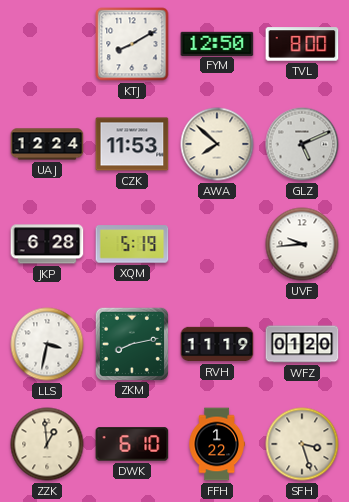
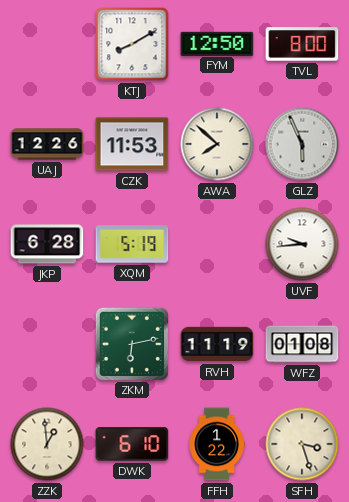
UAJ: 12:24 -> 12:26
GLZ: 5:11 -> 5:56
LLS: 3:32 -> none
ZKM: 8:13 -> 6:13
WFZ: 01:20 -> 01:08
